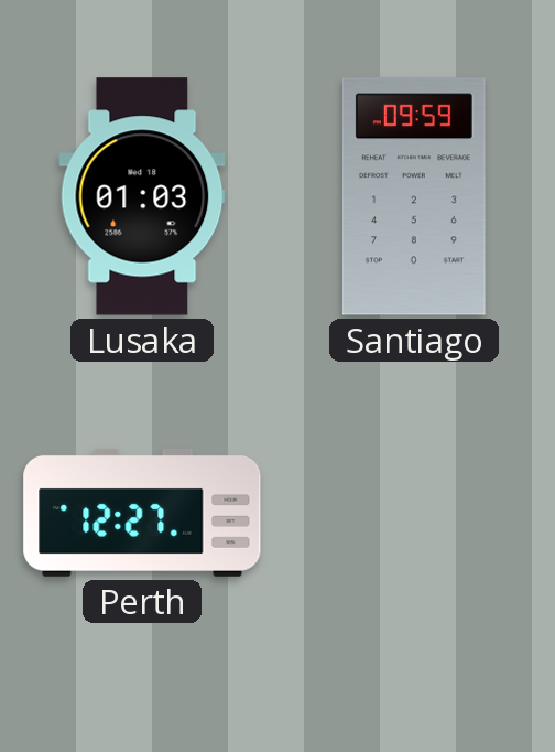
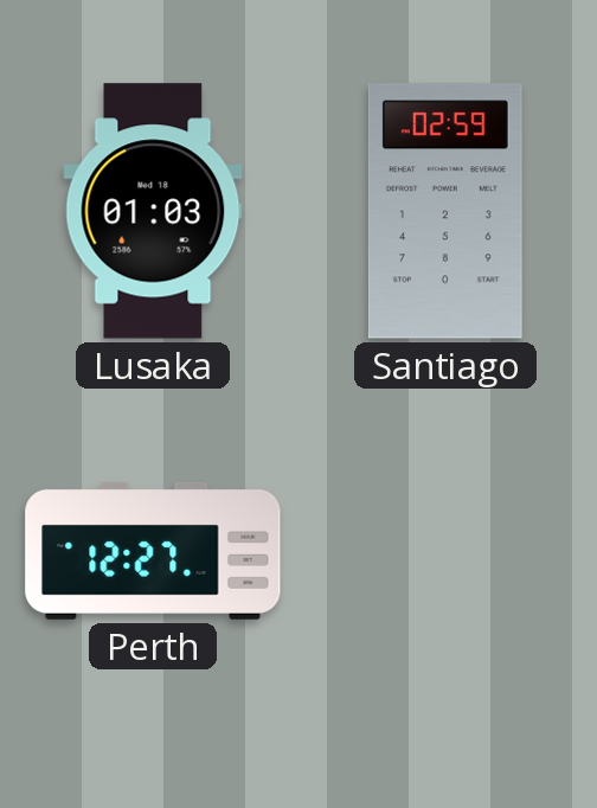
Santiago: 09:59 -> 02:59
